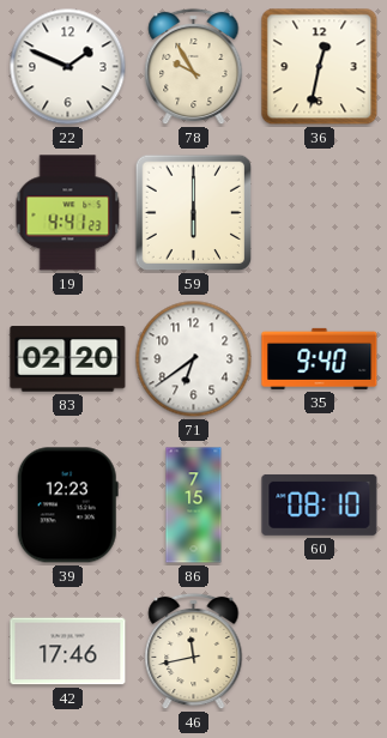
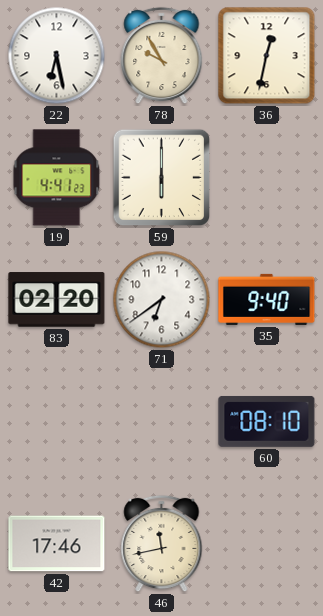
22: 1:49 -> 6:28
39: 12:23 -> none
86: 7:15 -> none
